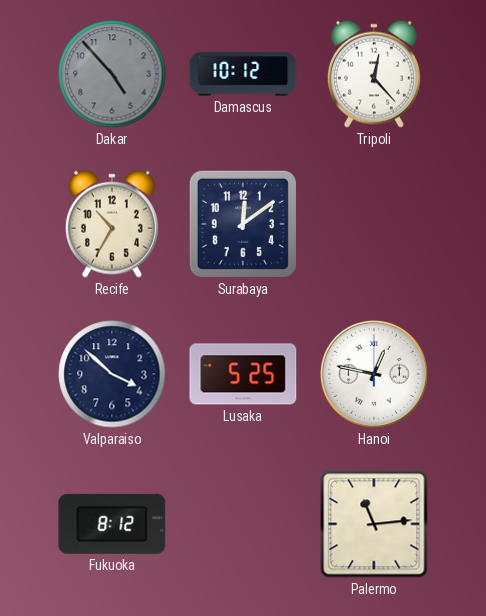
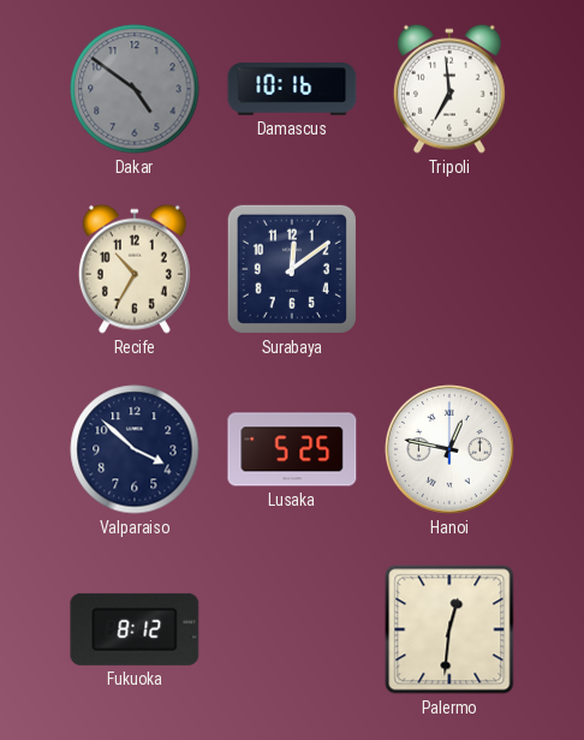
Dakar: 4:53 -> 4:51
Damascus: 10:12 -> 10:16
Tripoli: 12:23 -> 6:59
Palermo: 11:14 -> 12:31
